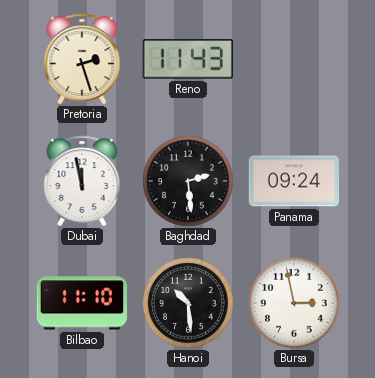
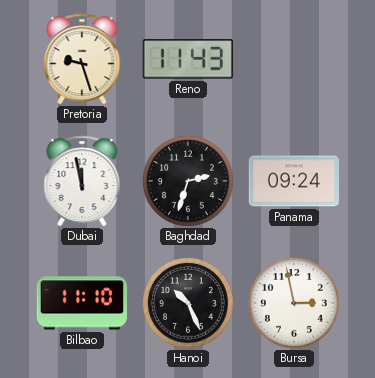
Pretoria: 2:27 -> 9:27
Baghdad: 2:29 -> 2:33
Hanoi: 10:29 -> 10:26
